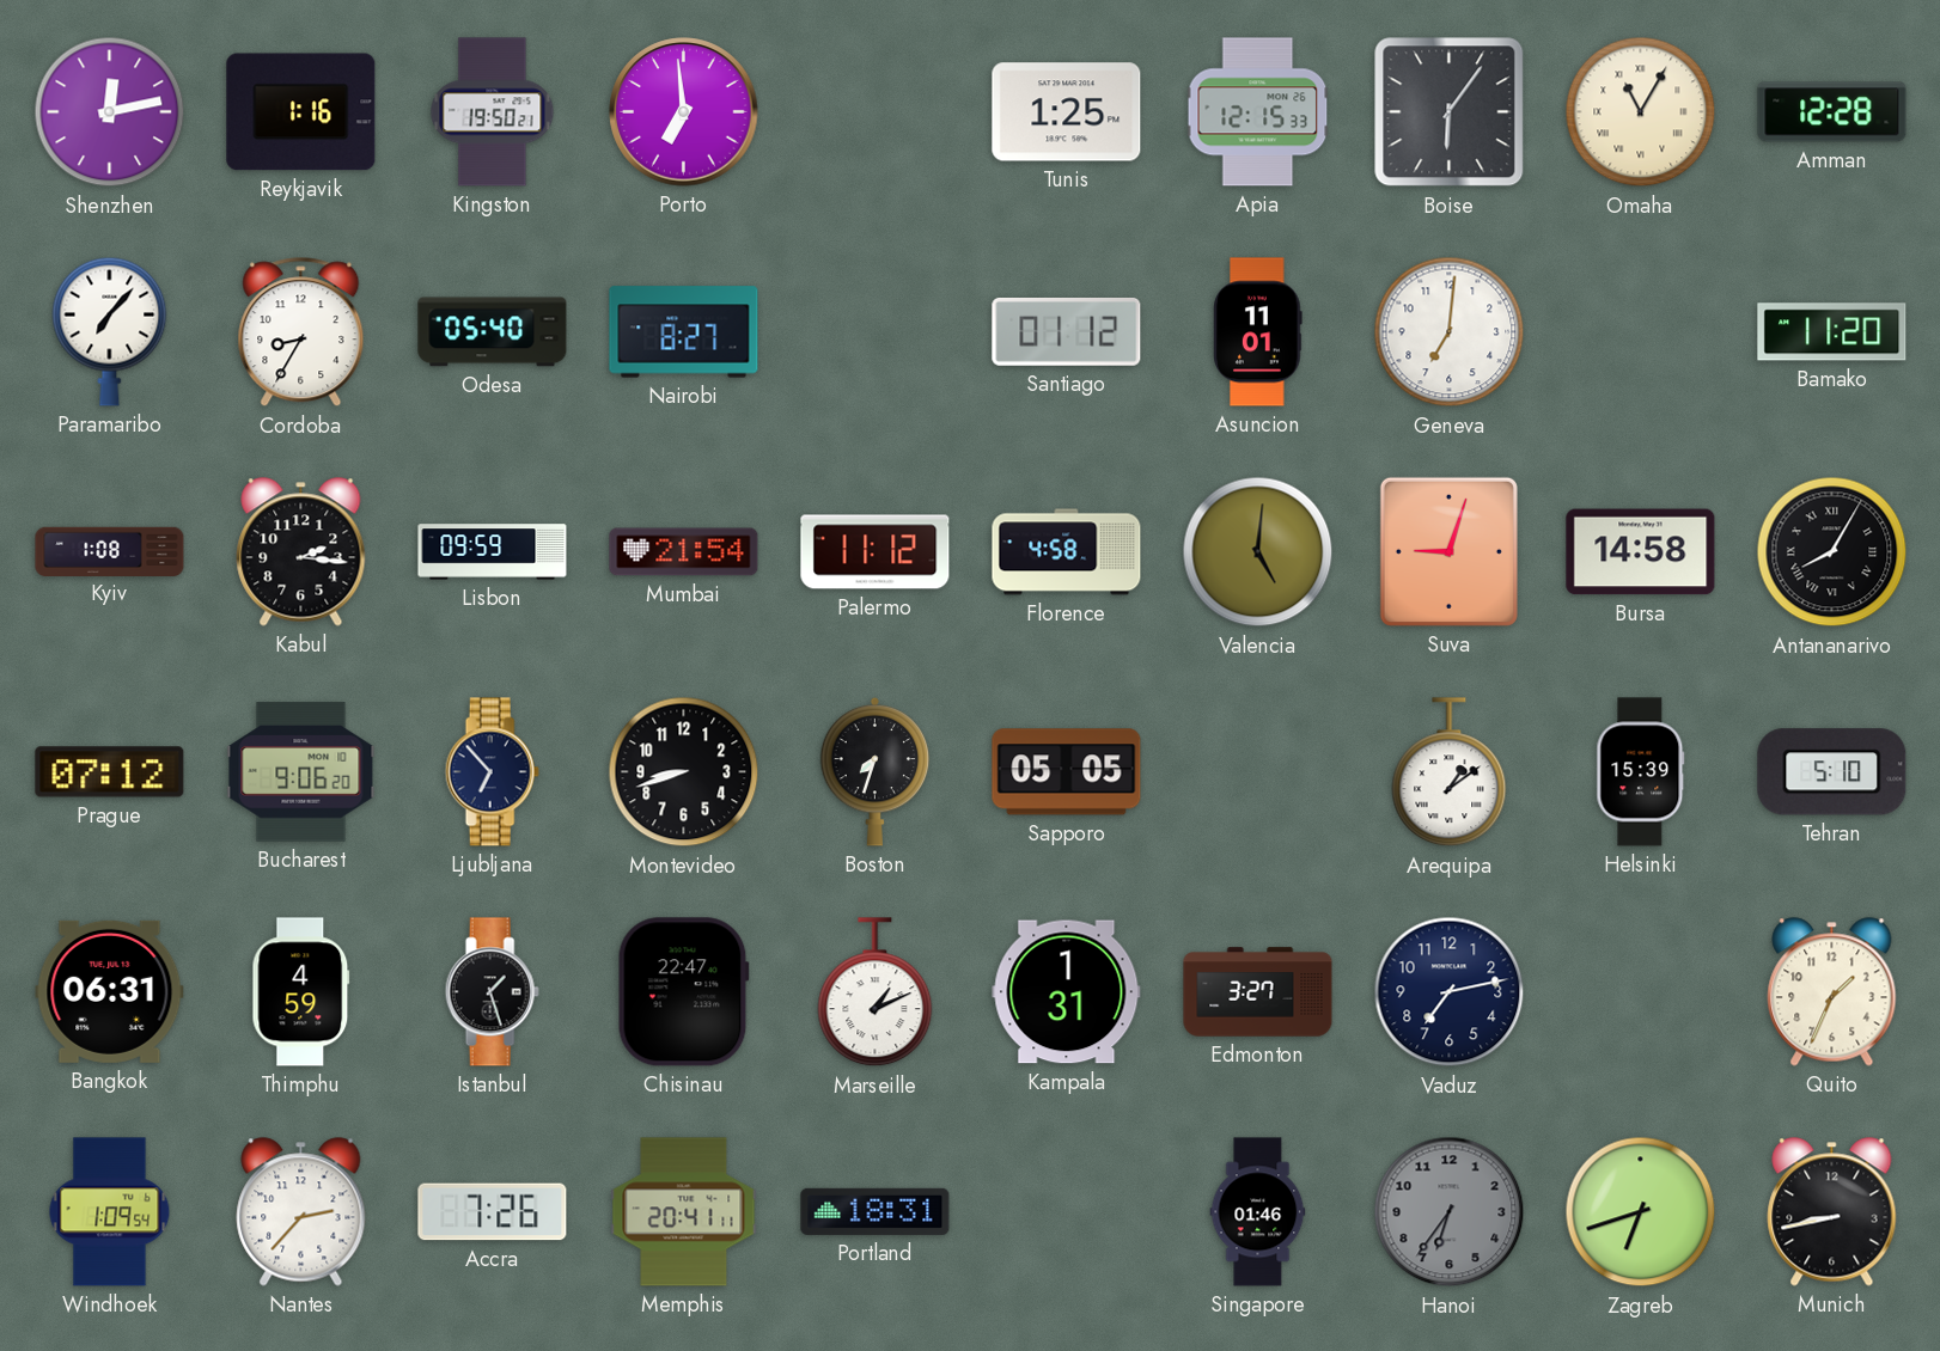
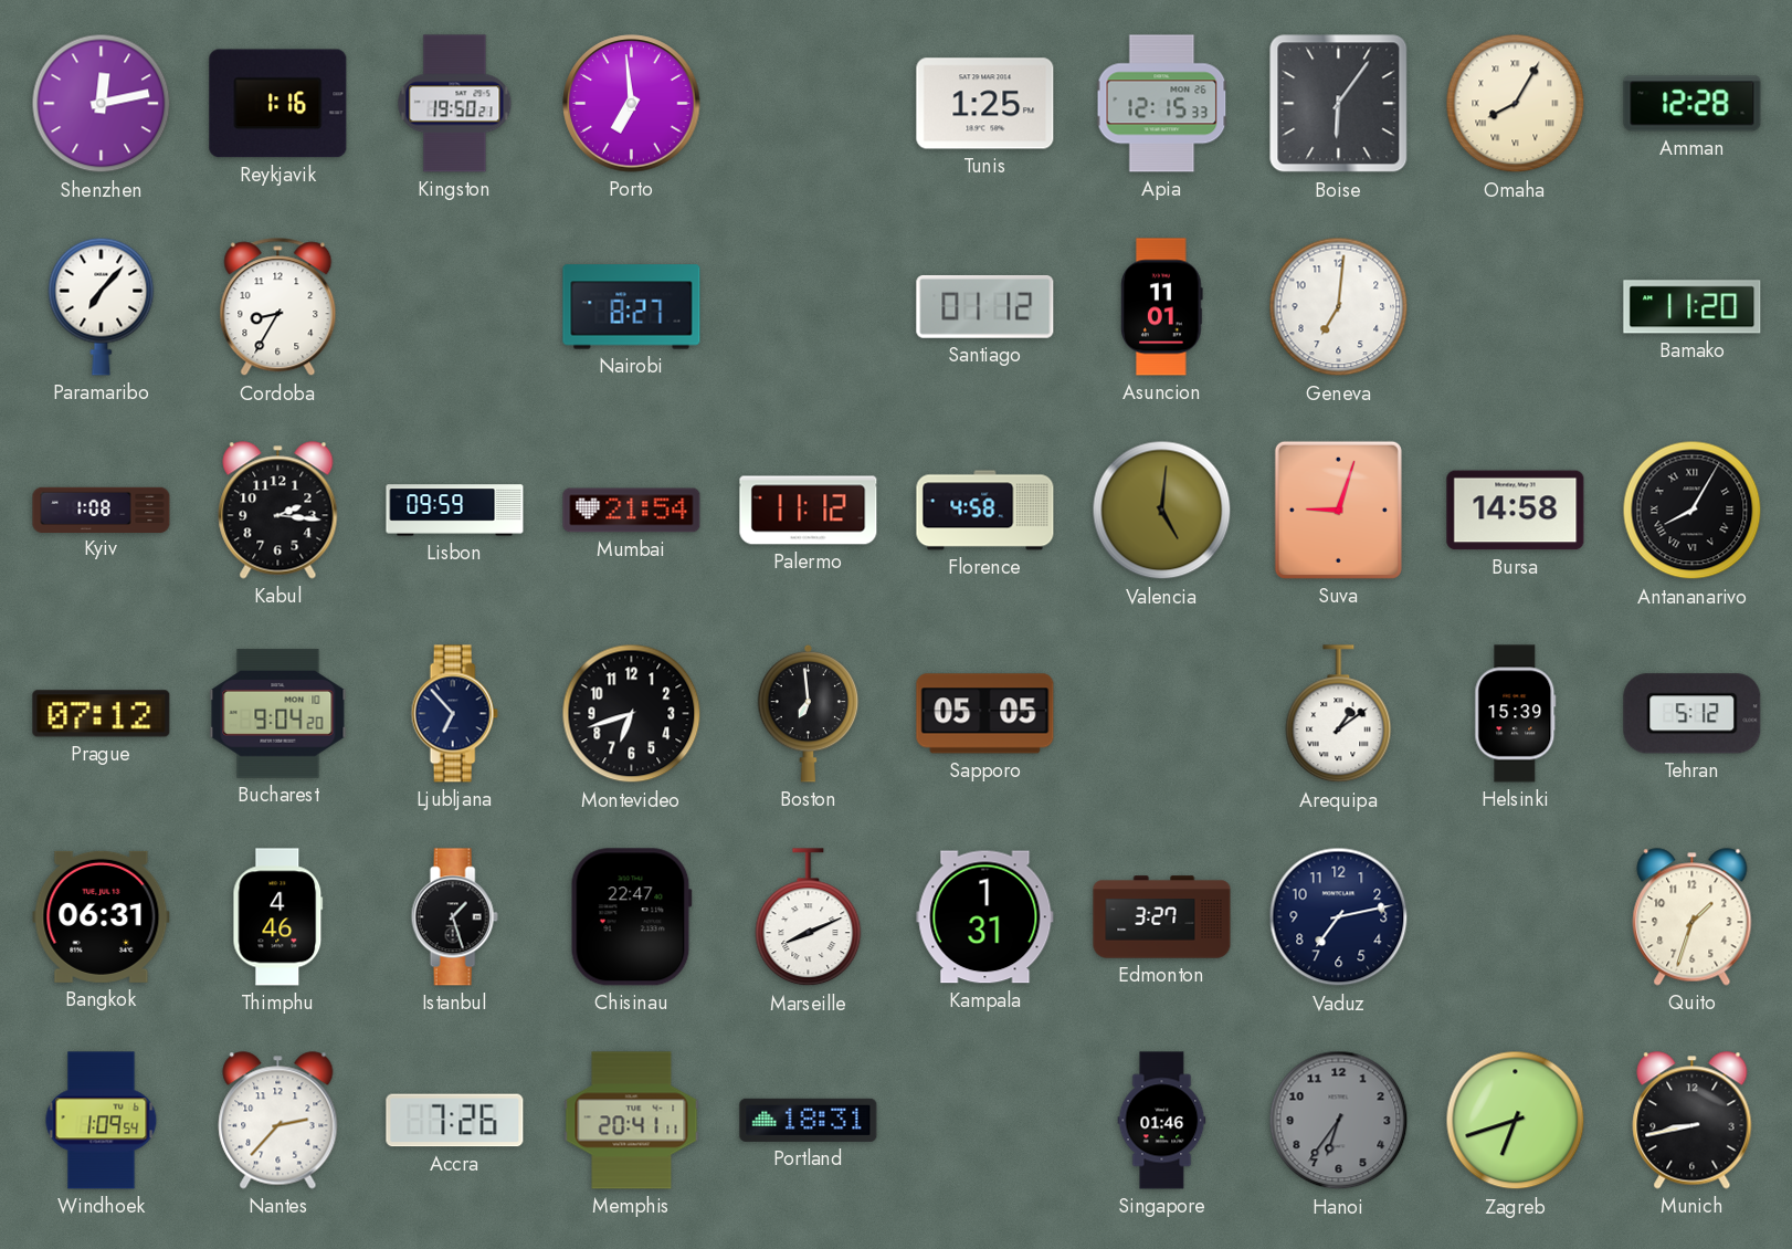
Omaha: 11:05 -> 8:05
Odesa: 05:40 -> none
Bucharest: 9:06 -> 9:04
Montevideo: 8:42 -> 6:42
Boston: 7:33 -> 6:59
Tehran: 5:10 -> 5:12
Thimphu: 4:59 -> 4:46
Marseille: 1:11 -> 8:11
Quito: 1:34 -> 1:33
